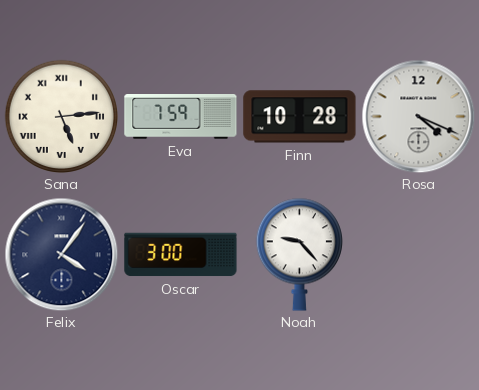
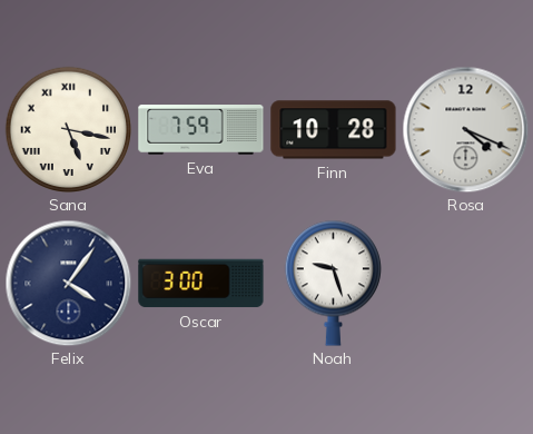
Sana: 5:14 -> 5:17
Noah: 9:23 -> 9:27
